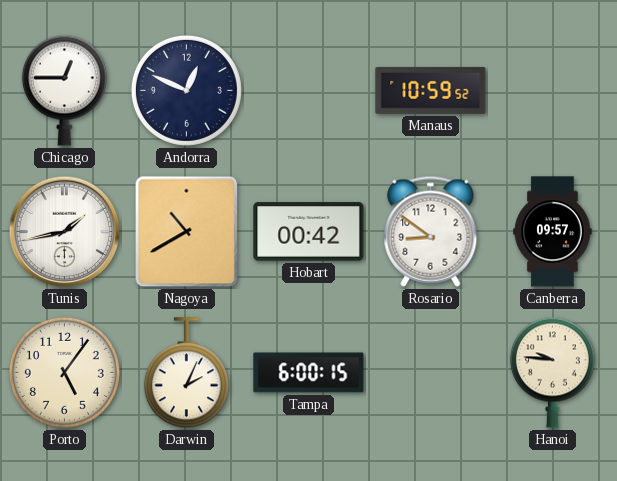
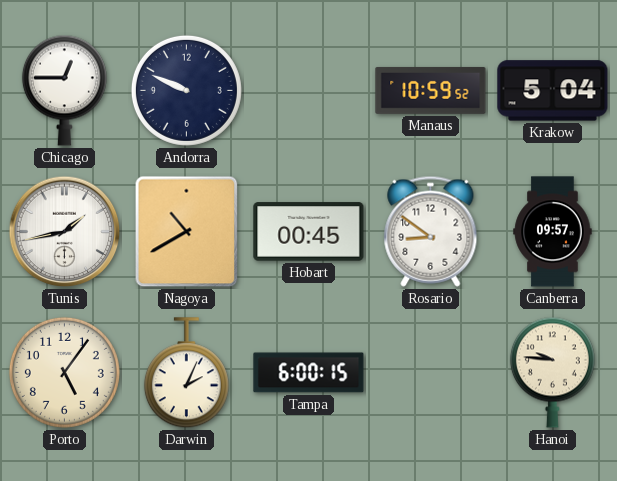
Andorra: 12:49 -> 9:49
Krakow: none -> 5:04
Hobart: 00:42 -> 00:45
